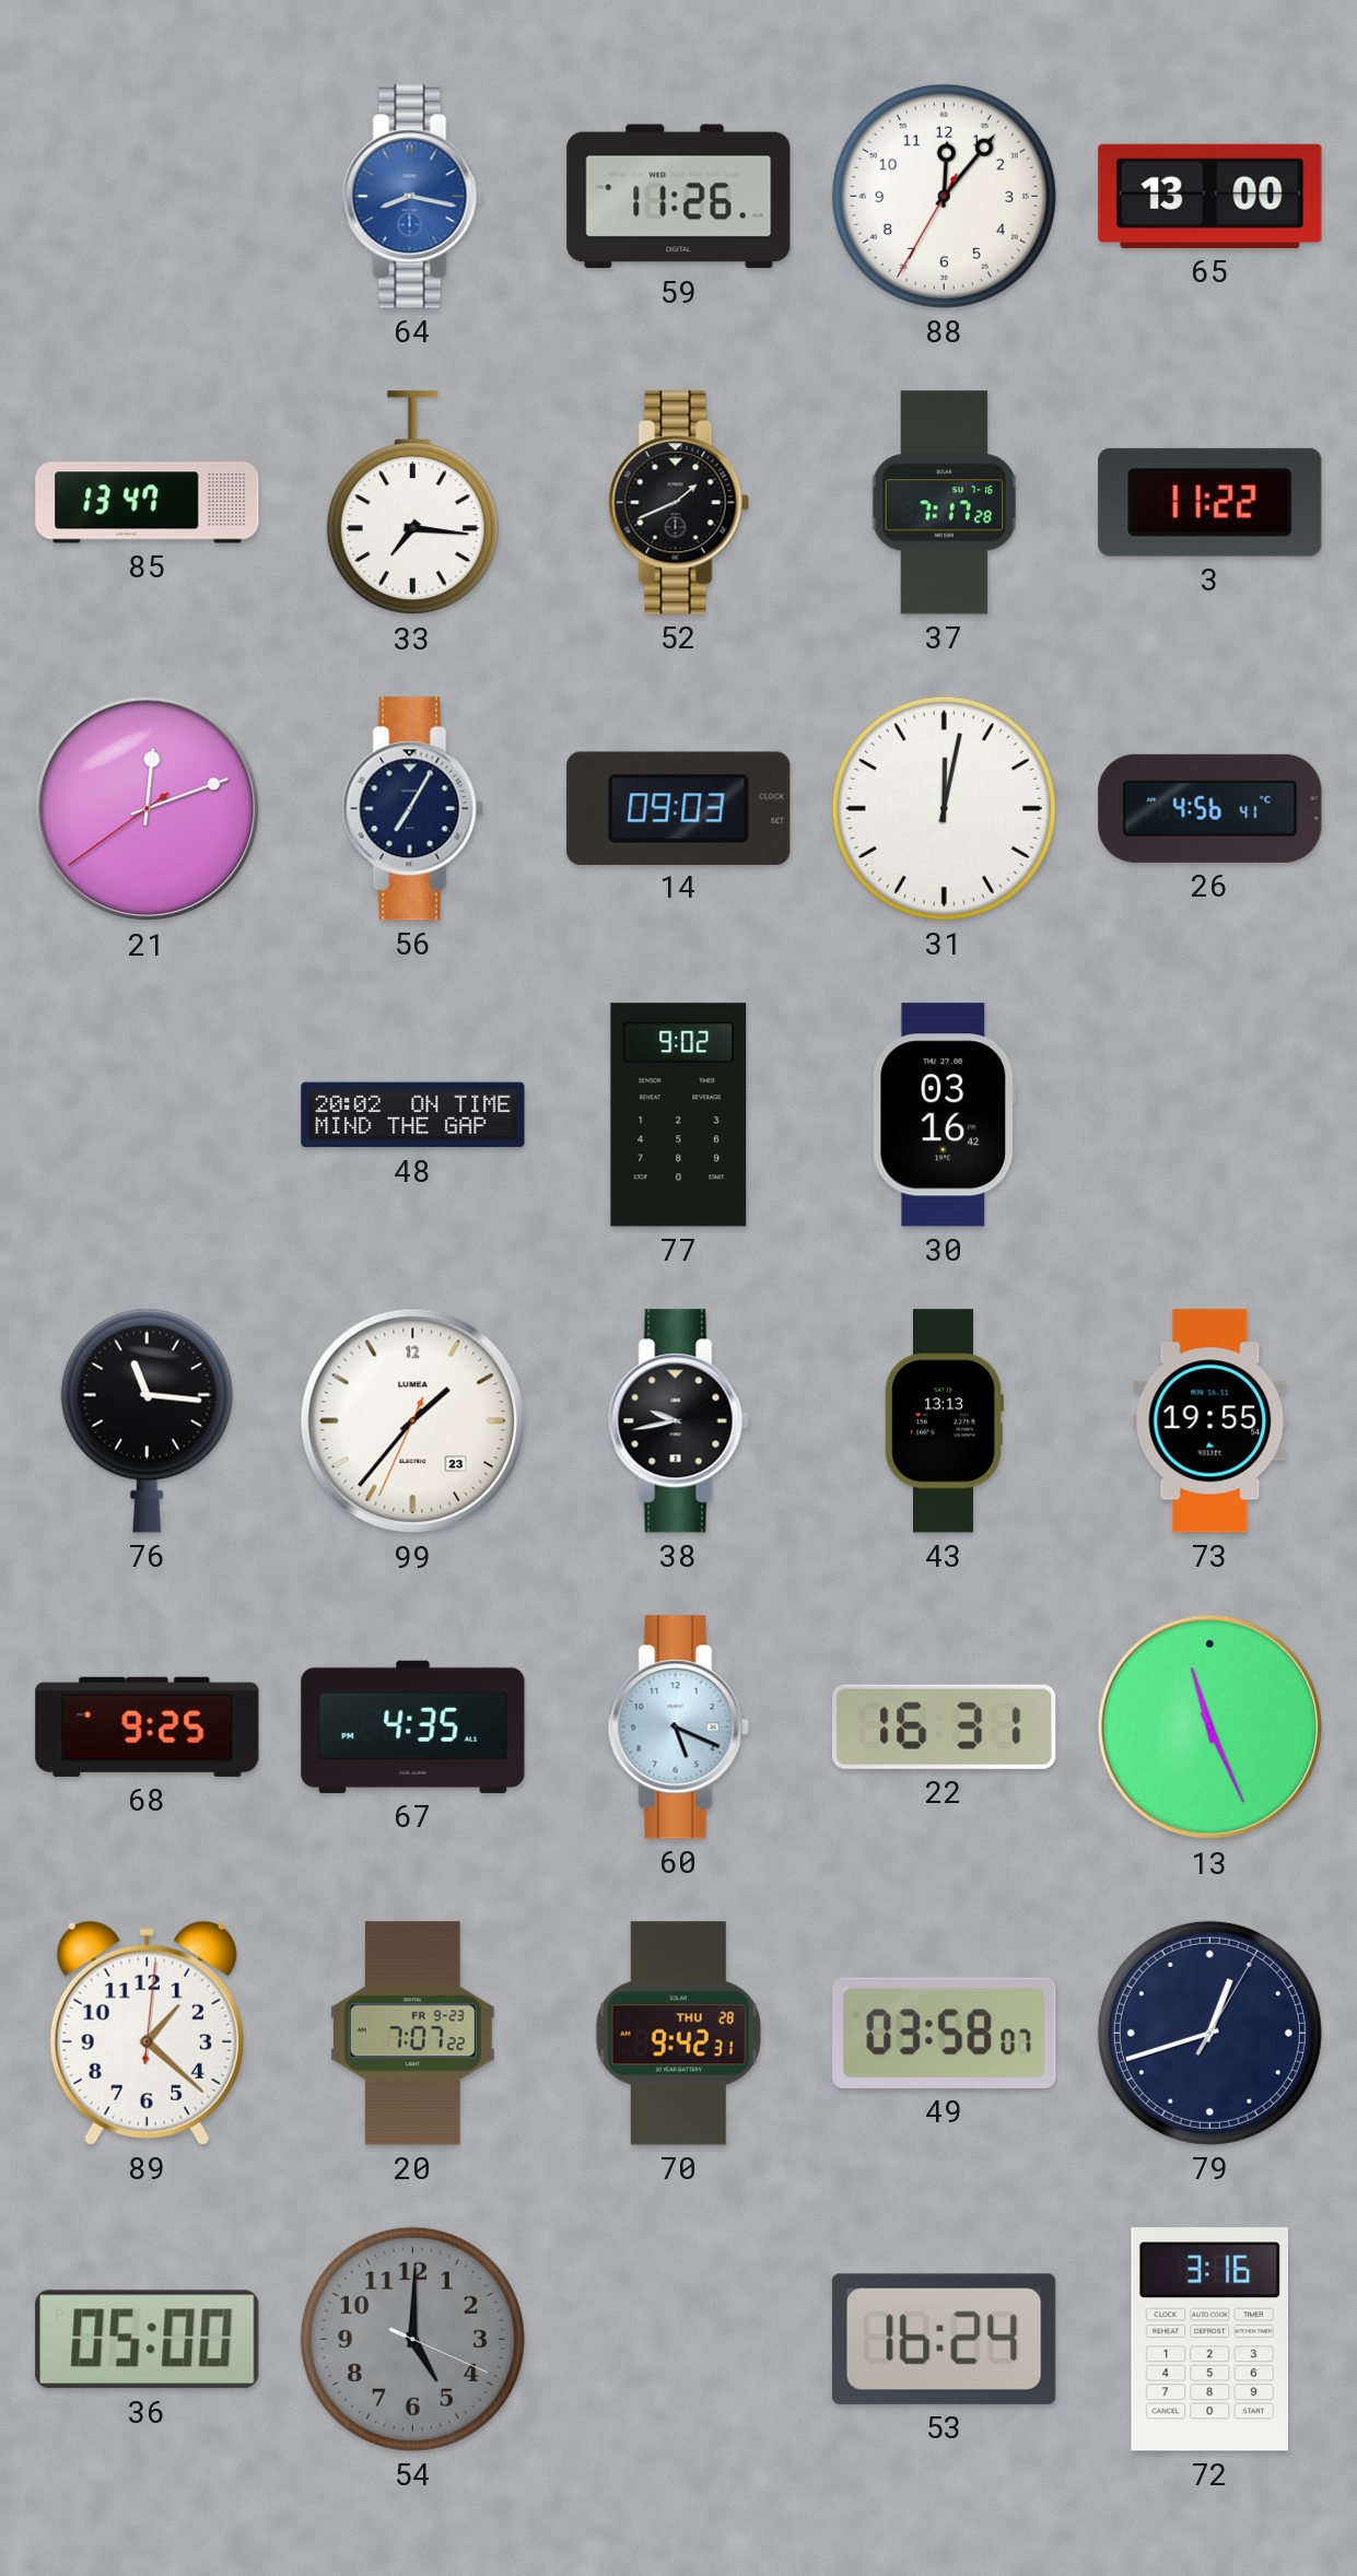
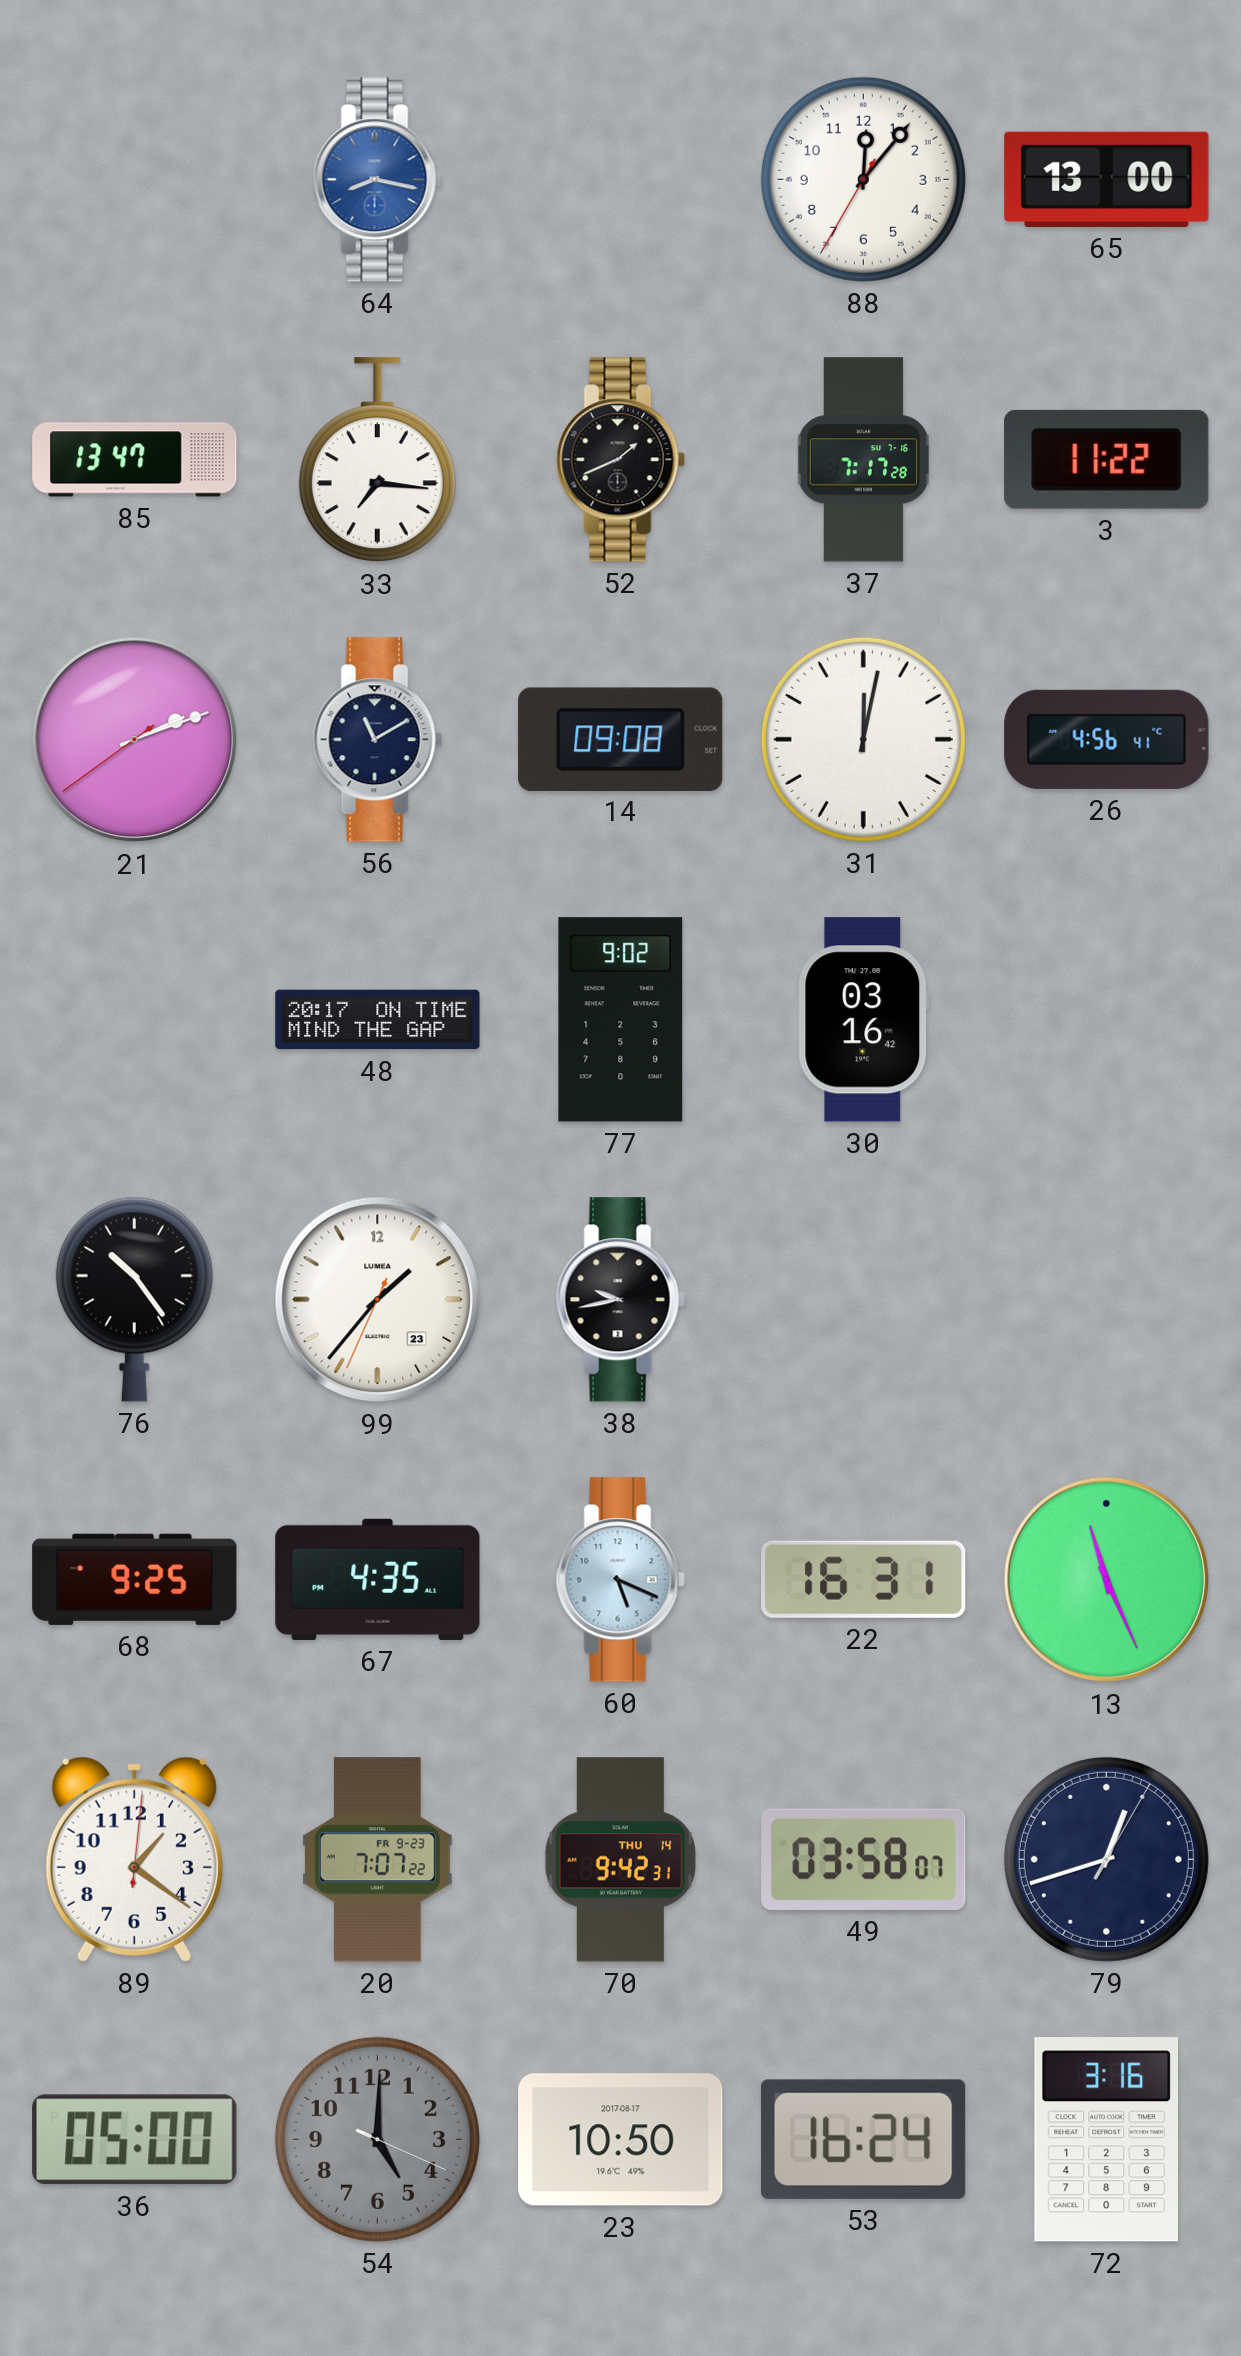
59: 11:26 -> none
21: 12:11 -> 2:11
56: 7:05 -> 11:10
14: 09:03 -> 09:08
48: 20:02 -> 20:17
76: 11:16 -> 10:24
43: 13:13 -> none
73: 19:55 -> none
89: 1:22 -> 1:21
70 date: THU 28 -> THU 14
23: none -> 10:50
